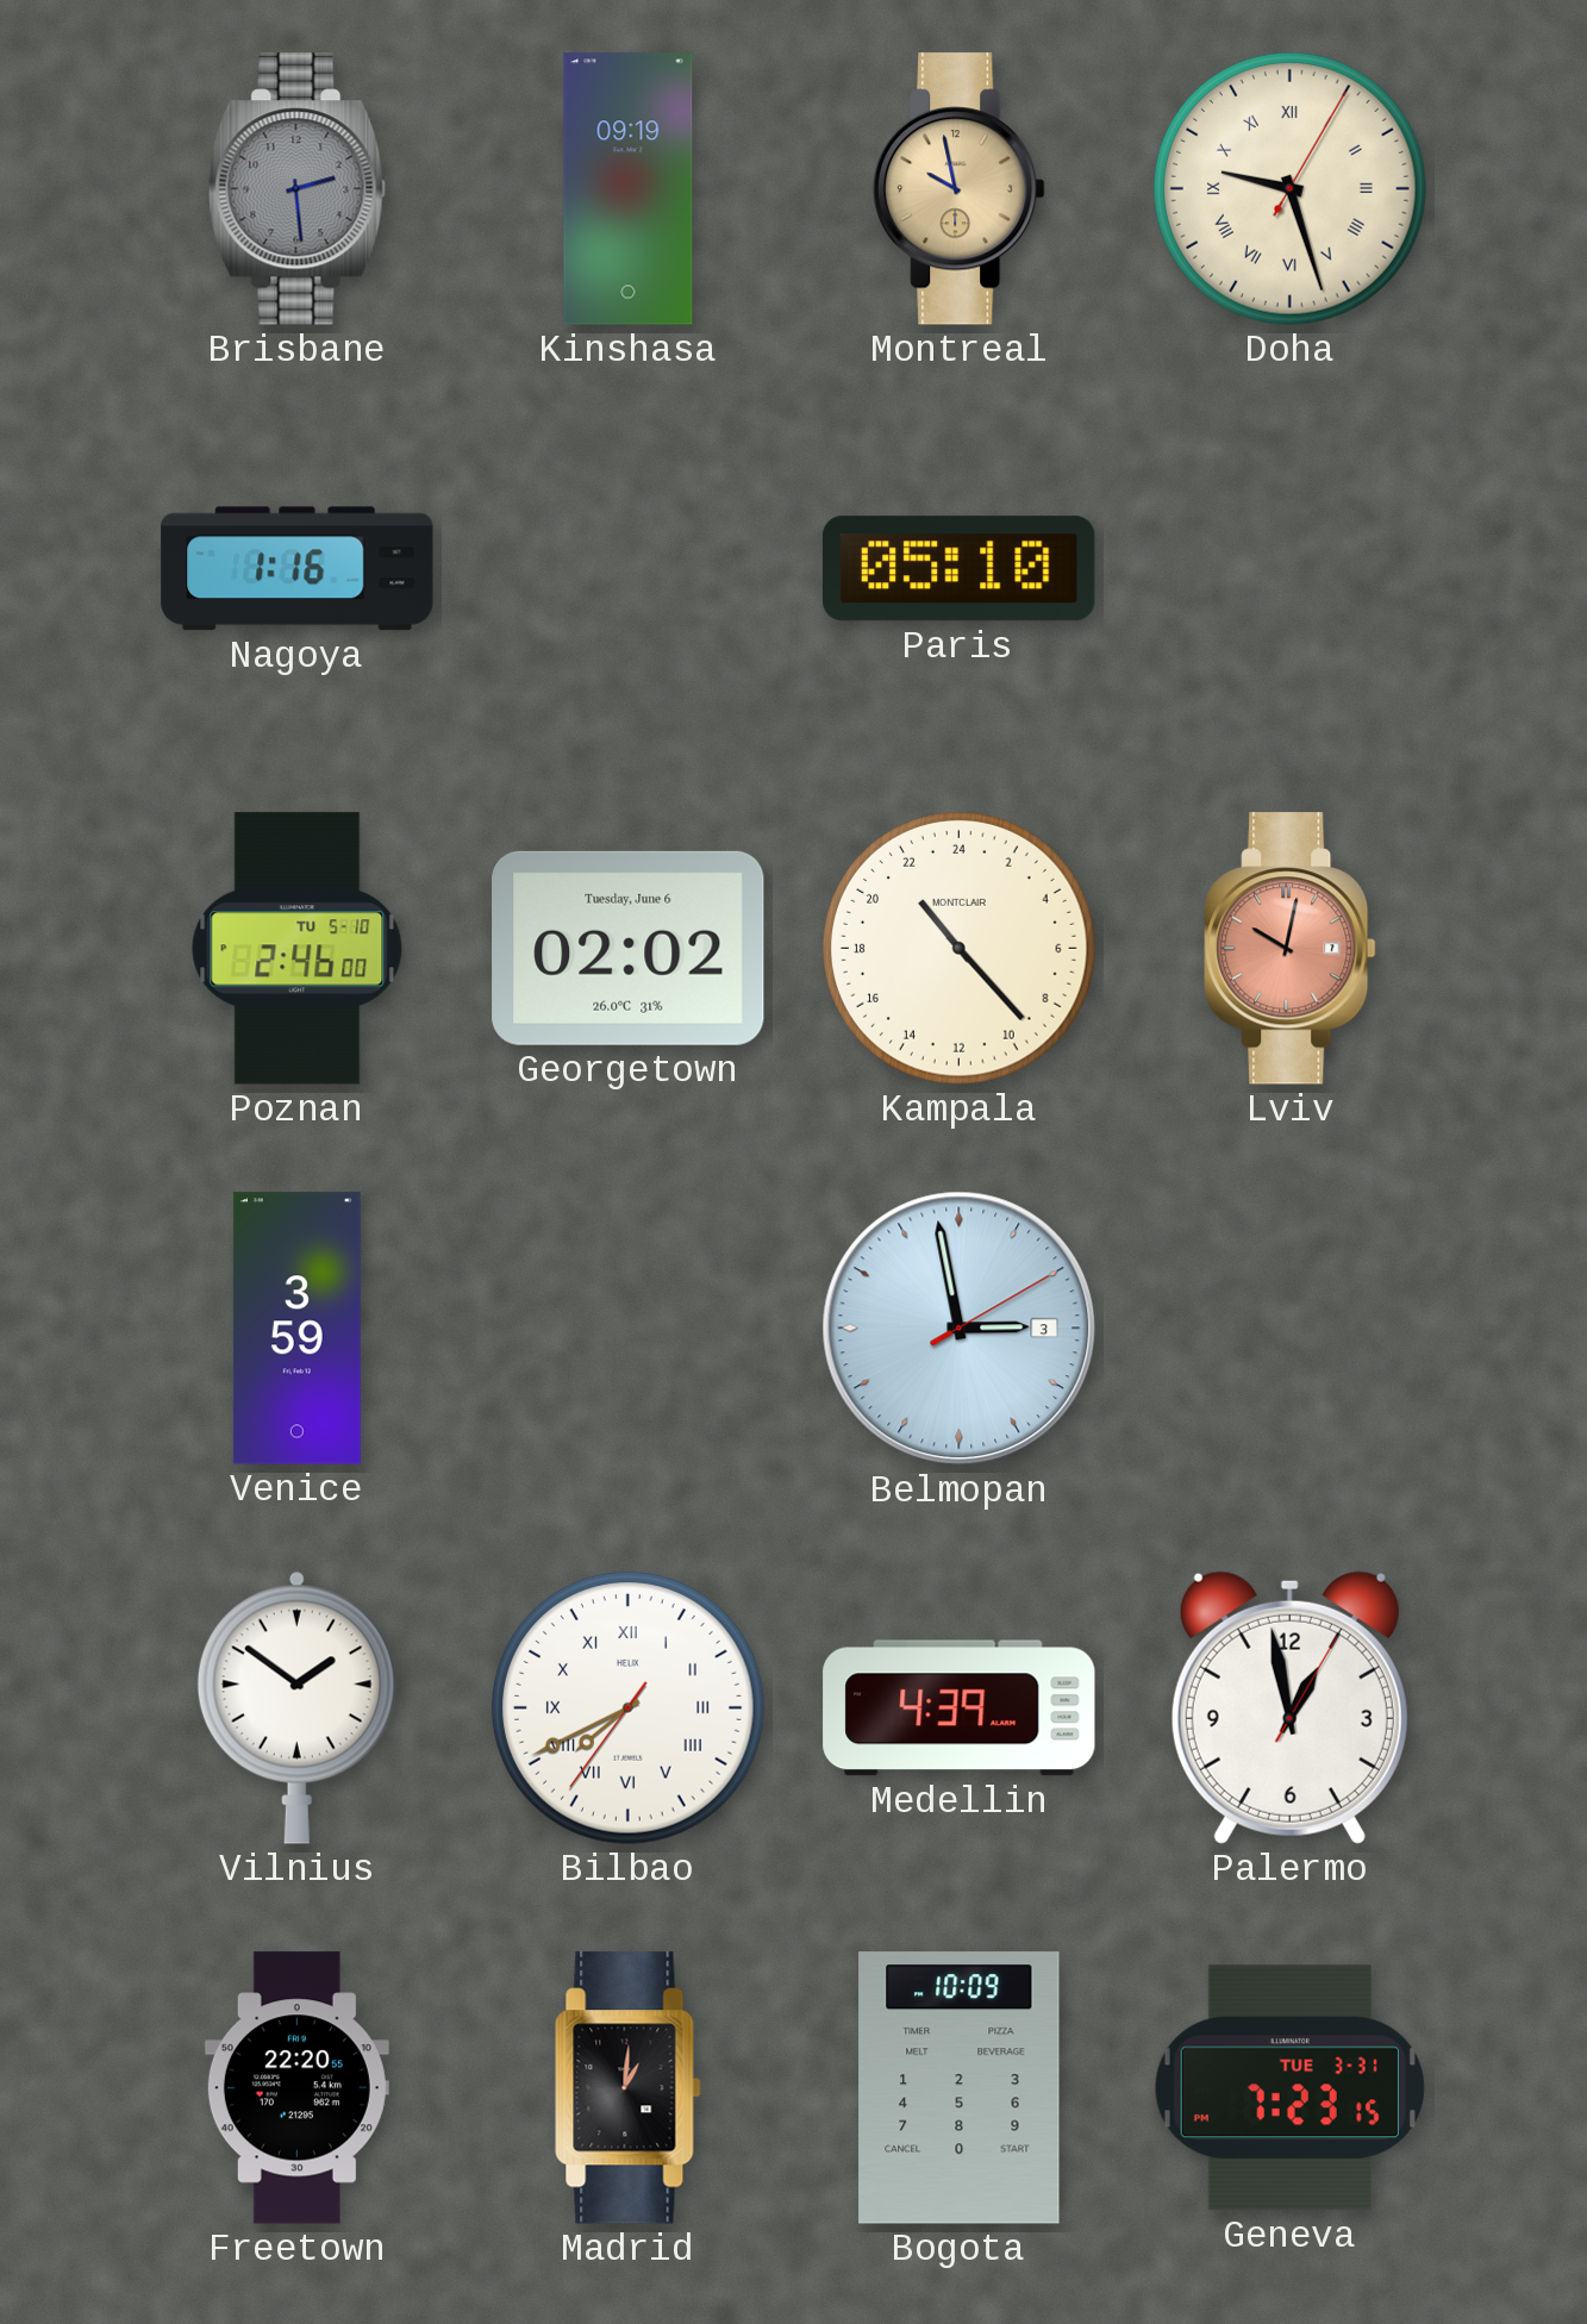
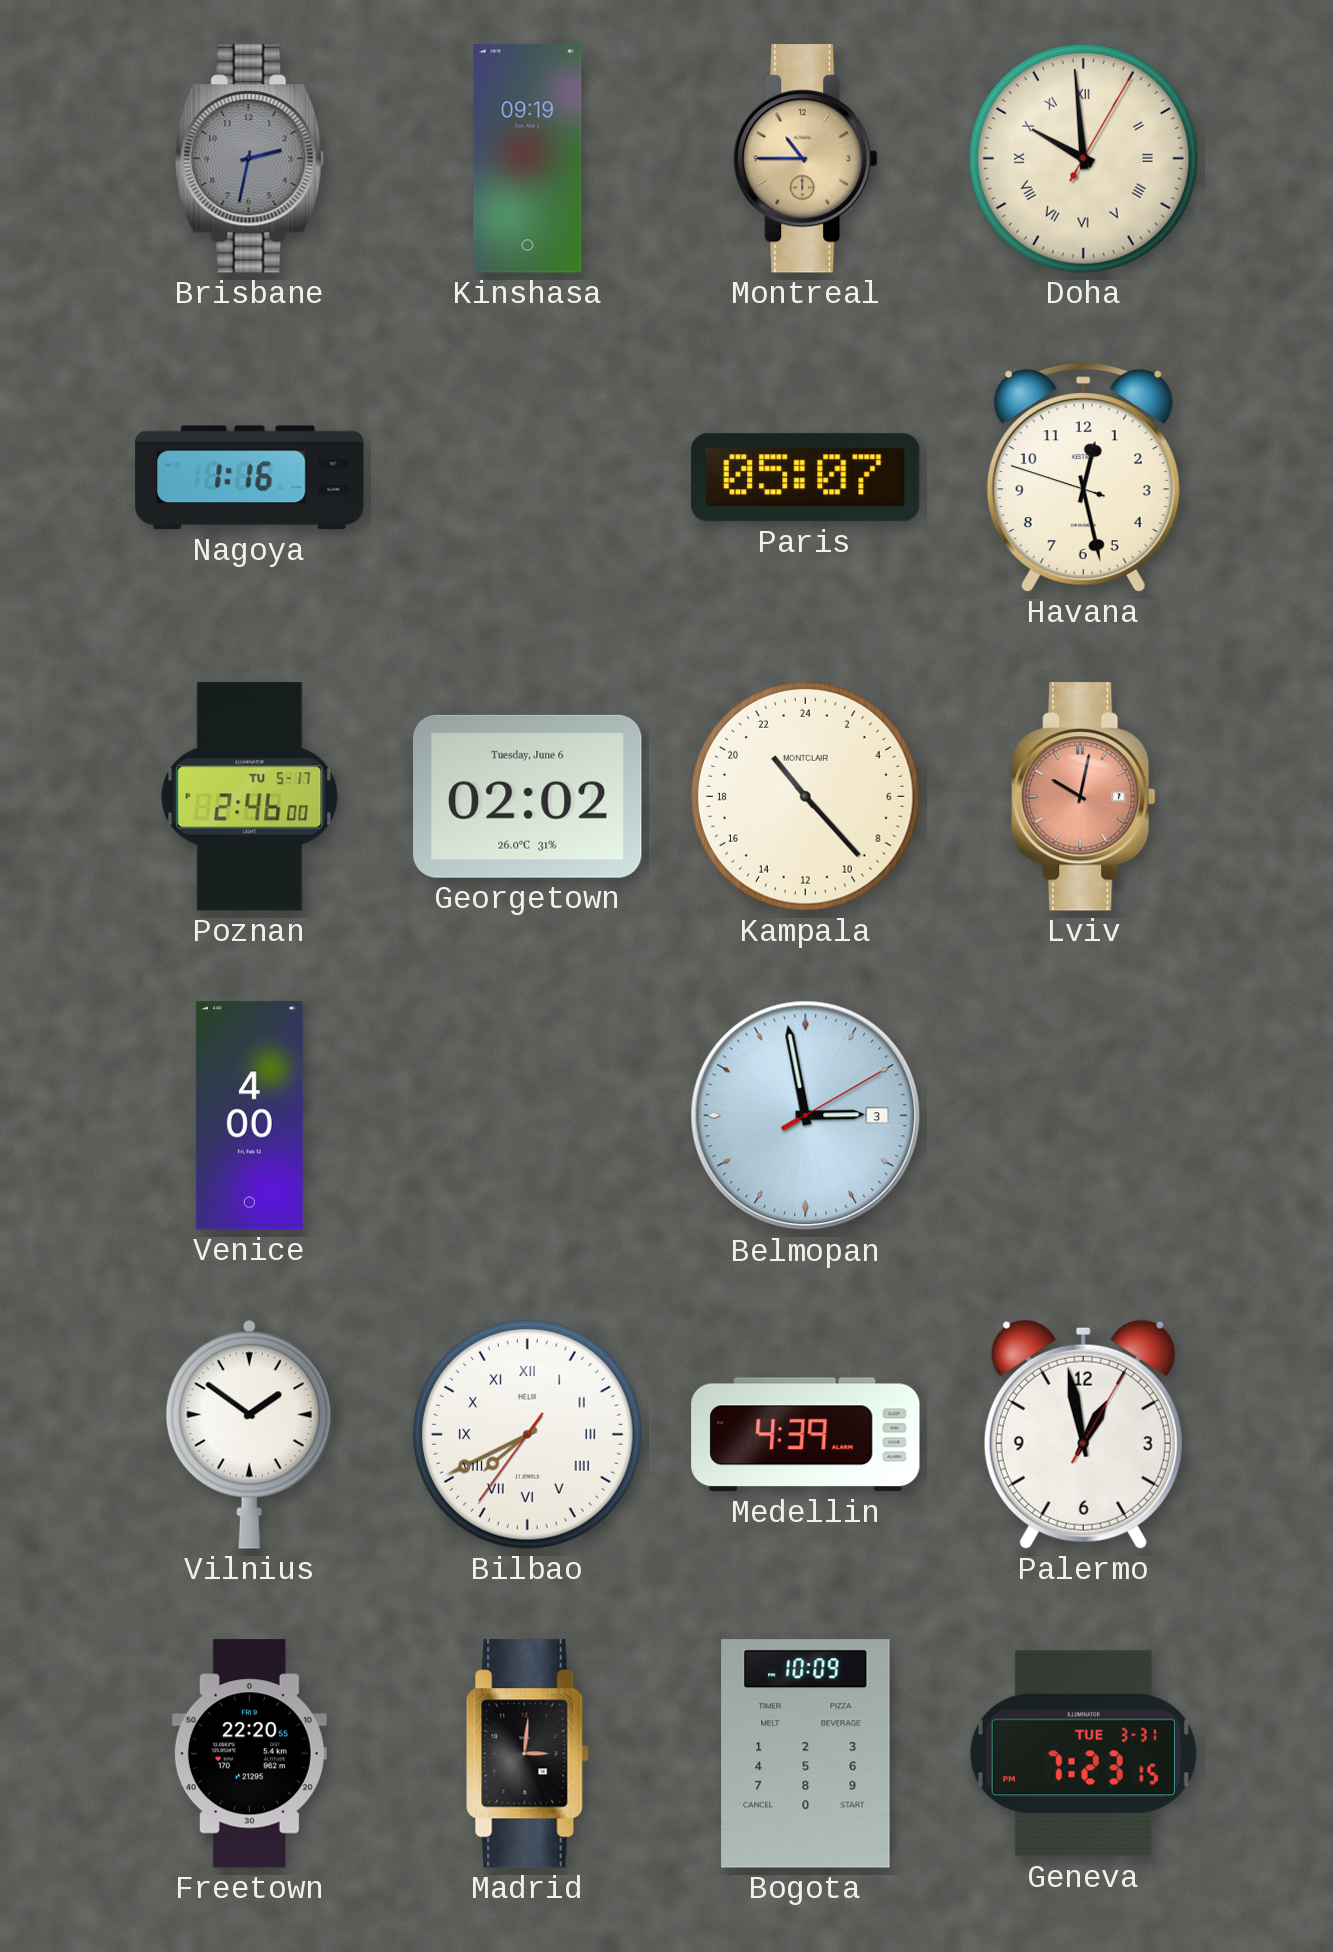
Brisbane: 2:29 -> 2:32
Montreal: 9:58 -> 10:45
Doha: 9:27 -> 9:59
Paris: 05:10 -> 05:07
Havana: none -> 12:27
Poznan date: TU 5-10 -> TU 5-17
Venice: 3:59 -> 4:00
Madrid: 1:01 -> 3:01
